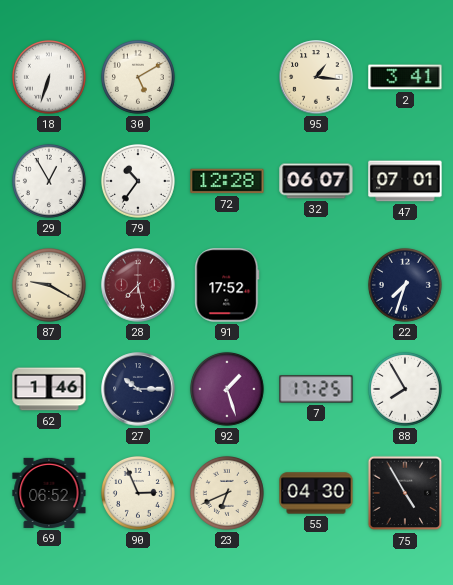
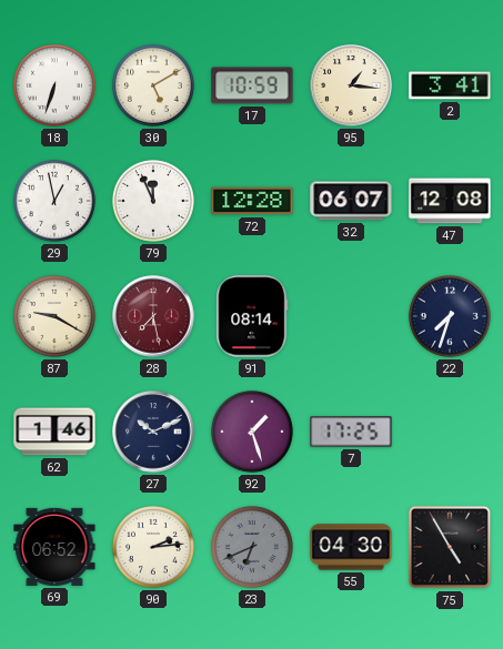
17: none -> 10:59
29: 12:55 -> 12:58
79: 10:36 -> 11:56
47: 07:01 -> 12:08
91: 17:52 -> 08:14
27: 10:15 -> 10:11
88: 7:55 -> none
90: 2:56 -> 2:14
23 dial: cream -> grey
